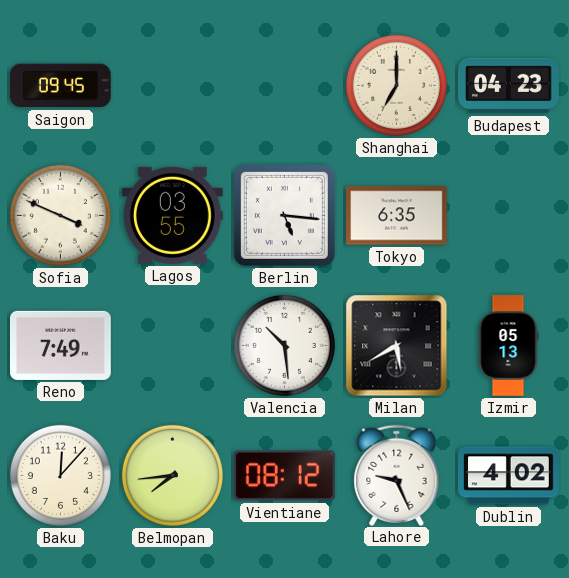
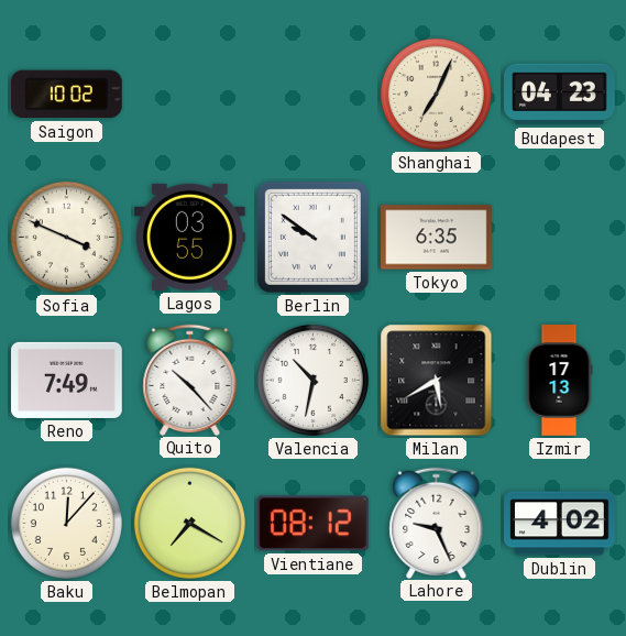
Saigon: 09:45 -> 10:02
Shanghai: 7:00 -> 7:04
Berlin: 5:16 -> 9:51
Quito: none -> 10:23
Valencia: 10:29 -> 10:32
Izmir: 05:13 -> 17:13
Belmopan: 7:44 -> 7:20
